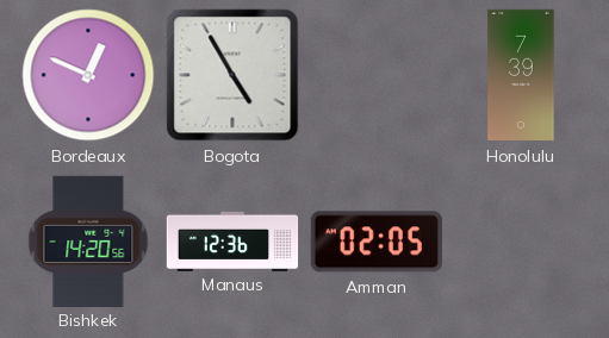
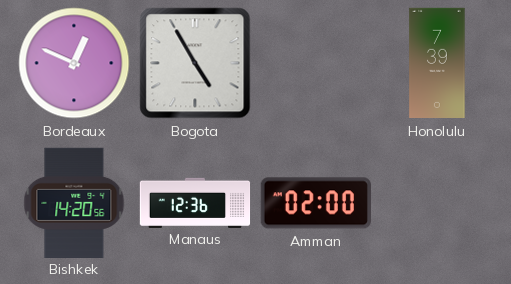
Amman: 02:05 -> 02:00
